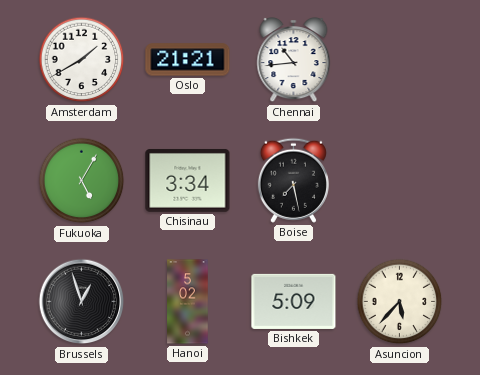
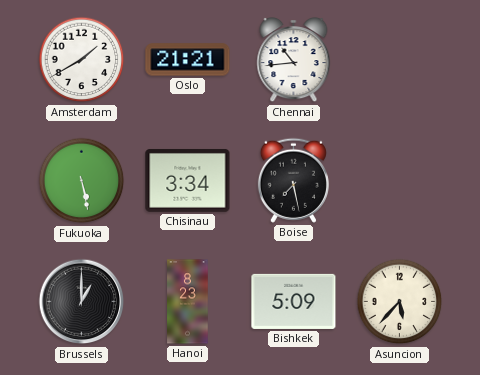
Fukuoka: 5:05 -> 5:28
Brussels: 12:57 -> 1:00
Hanoi: 5:02 -> 8:23
